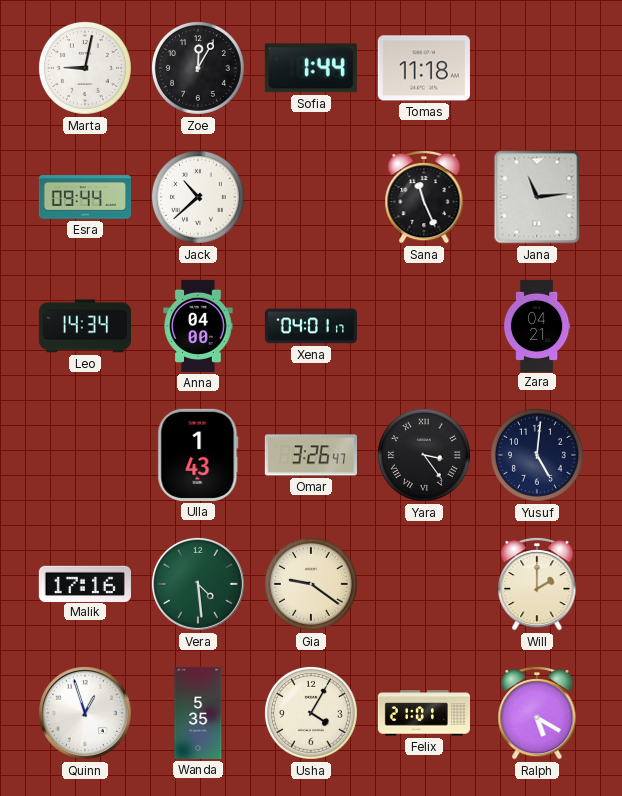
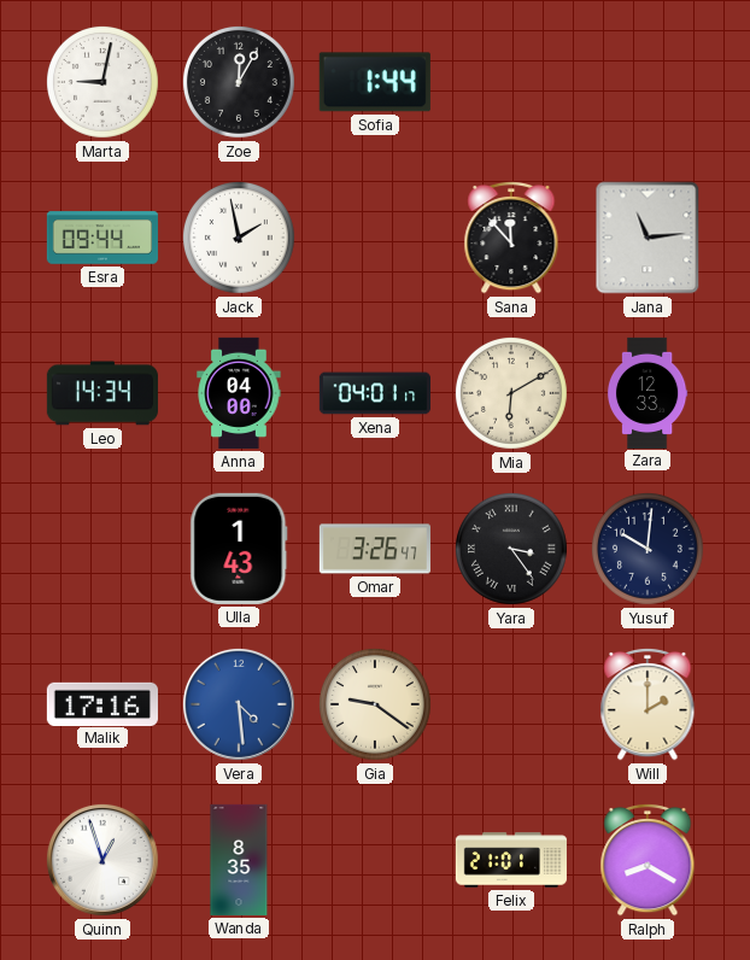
Tomas: 11:18 -> none
Jack: 10:38 -> 1:58
Sana: 11:26 -> 11:53
Mia: none -> 6:10
Zara: 04:21 -> 12:33
Yusuf: 5:01 -> 10:01
Vera dial: green -> blue
Wanda: 5:35 -> 8:35
Usha: 4:05 -> none
Ralph: 5:20 -> 8:20
